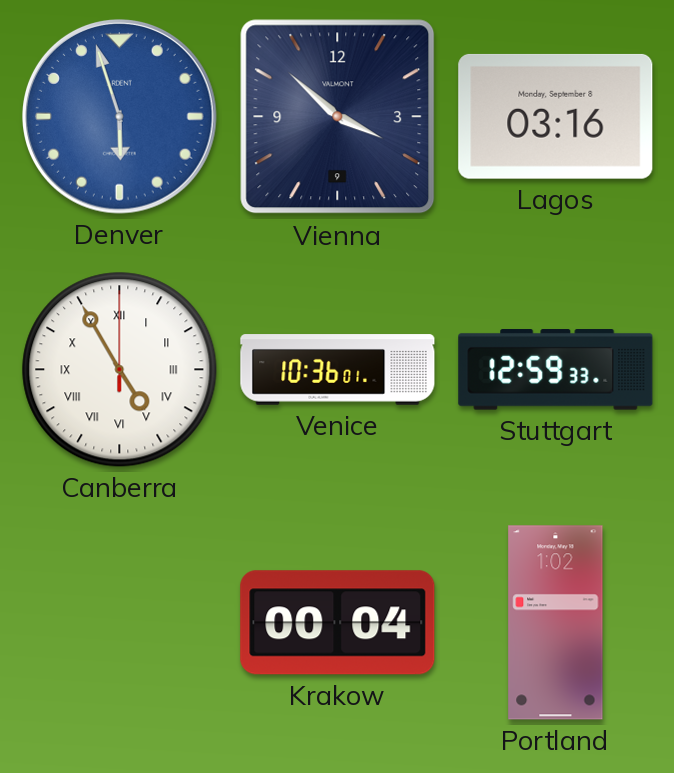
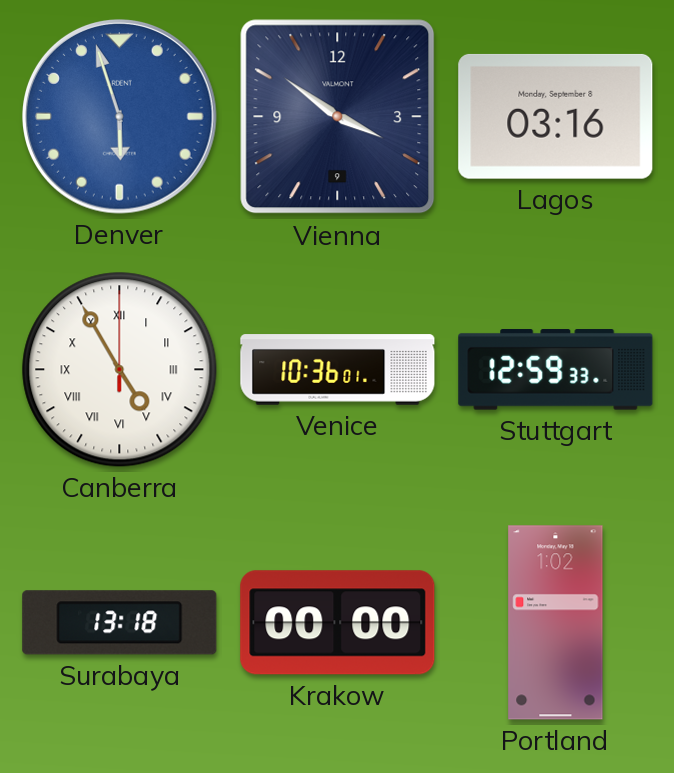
Vienna: 3:52 -> 3:51
Surabaya: none -> 13:18
Krakow: 00:04 -> 00:00
